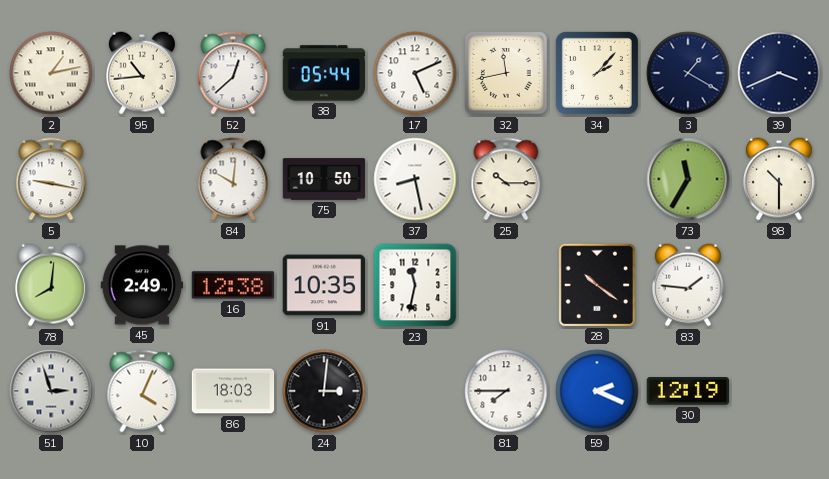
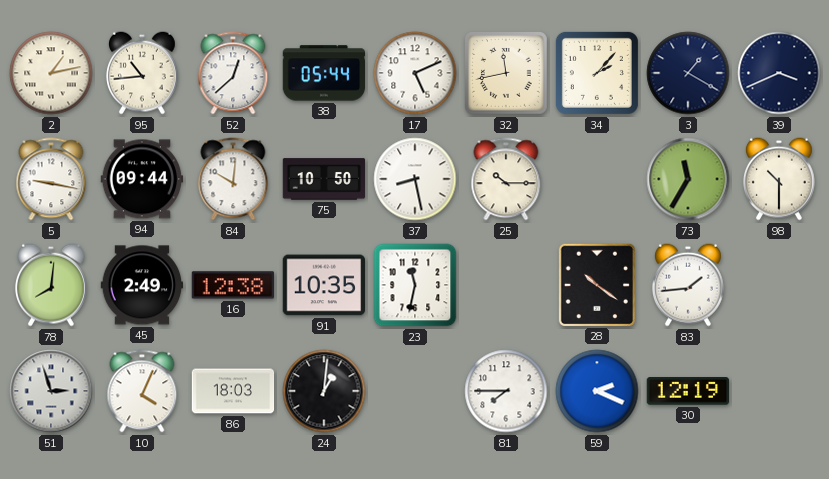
94: none -> 09:44
83: 1:46 -> 1:44
24: 3:01 -> 1:01
